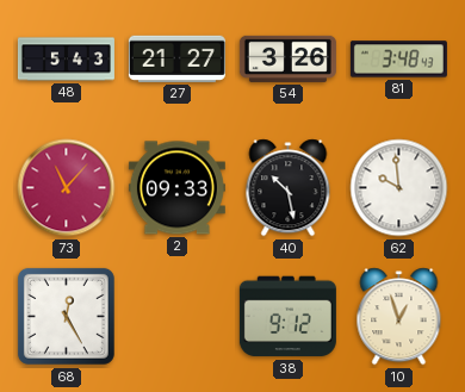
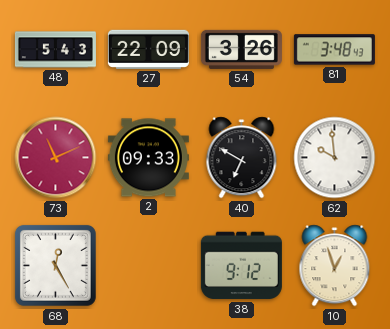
27: 21:27 -> 22:09
73: 11:07 -> 11:11
40: 10:28 -> 6:50
